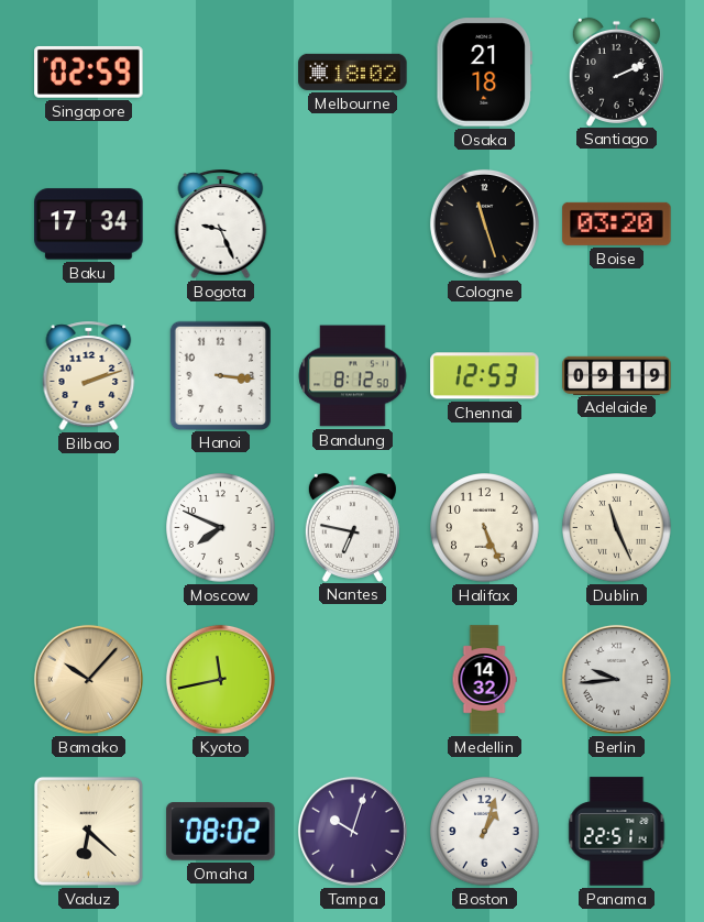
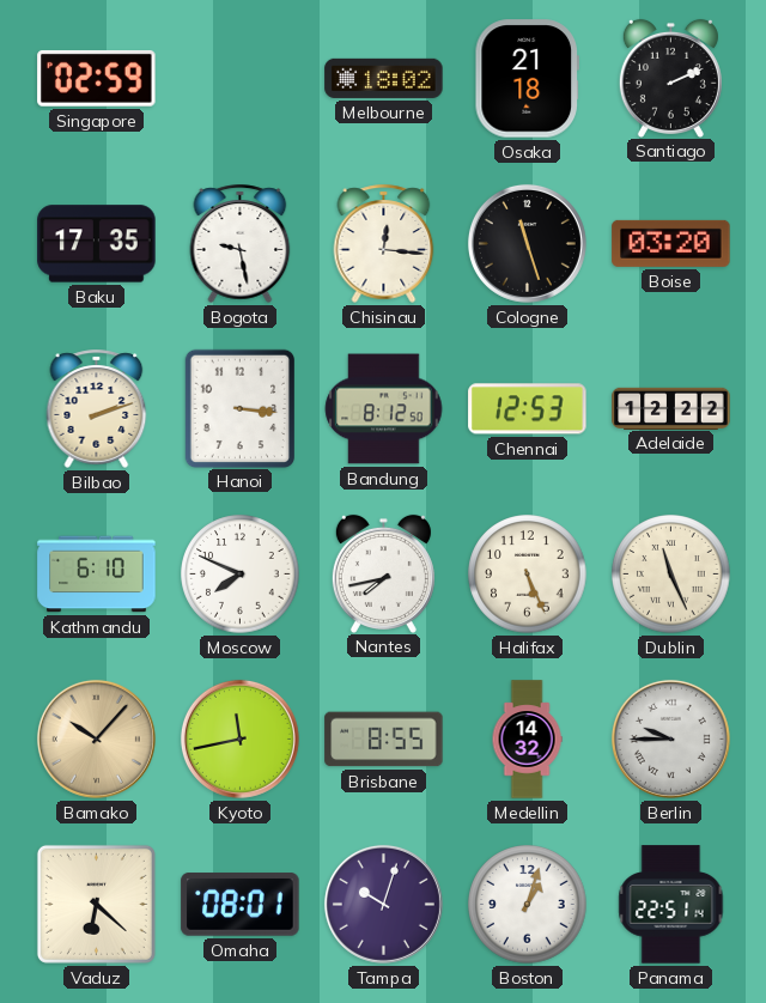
Baku: 17:34 -> 17:35
Bogota: 9:26 -> 9:28
Chisinau: none -> 12:16
Adelaide: 09:19 -> 12:22
Kathmandu: none -> 6:10
Nantes: 6:47 -> 7:43
Brisbane: none -> 8:55
Berlin: 9:44 -> 9:45
Omaha: 08:02 -> 08:01
